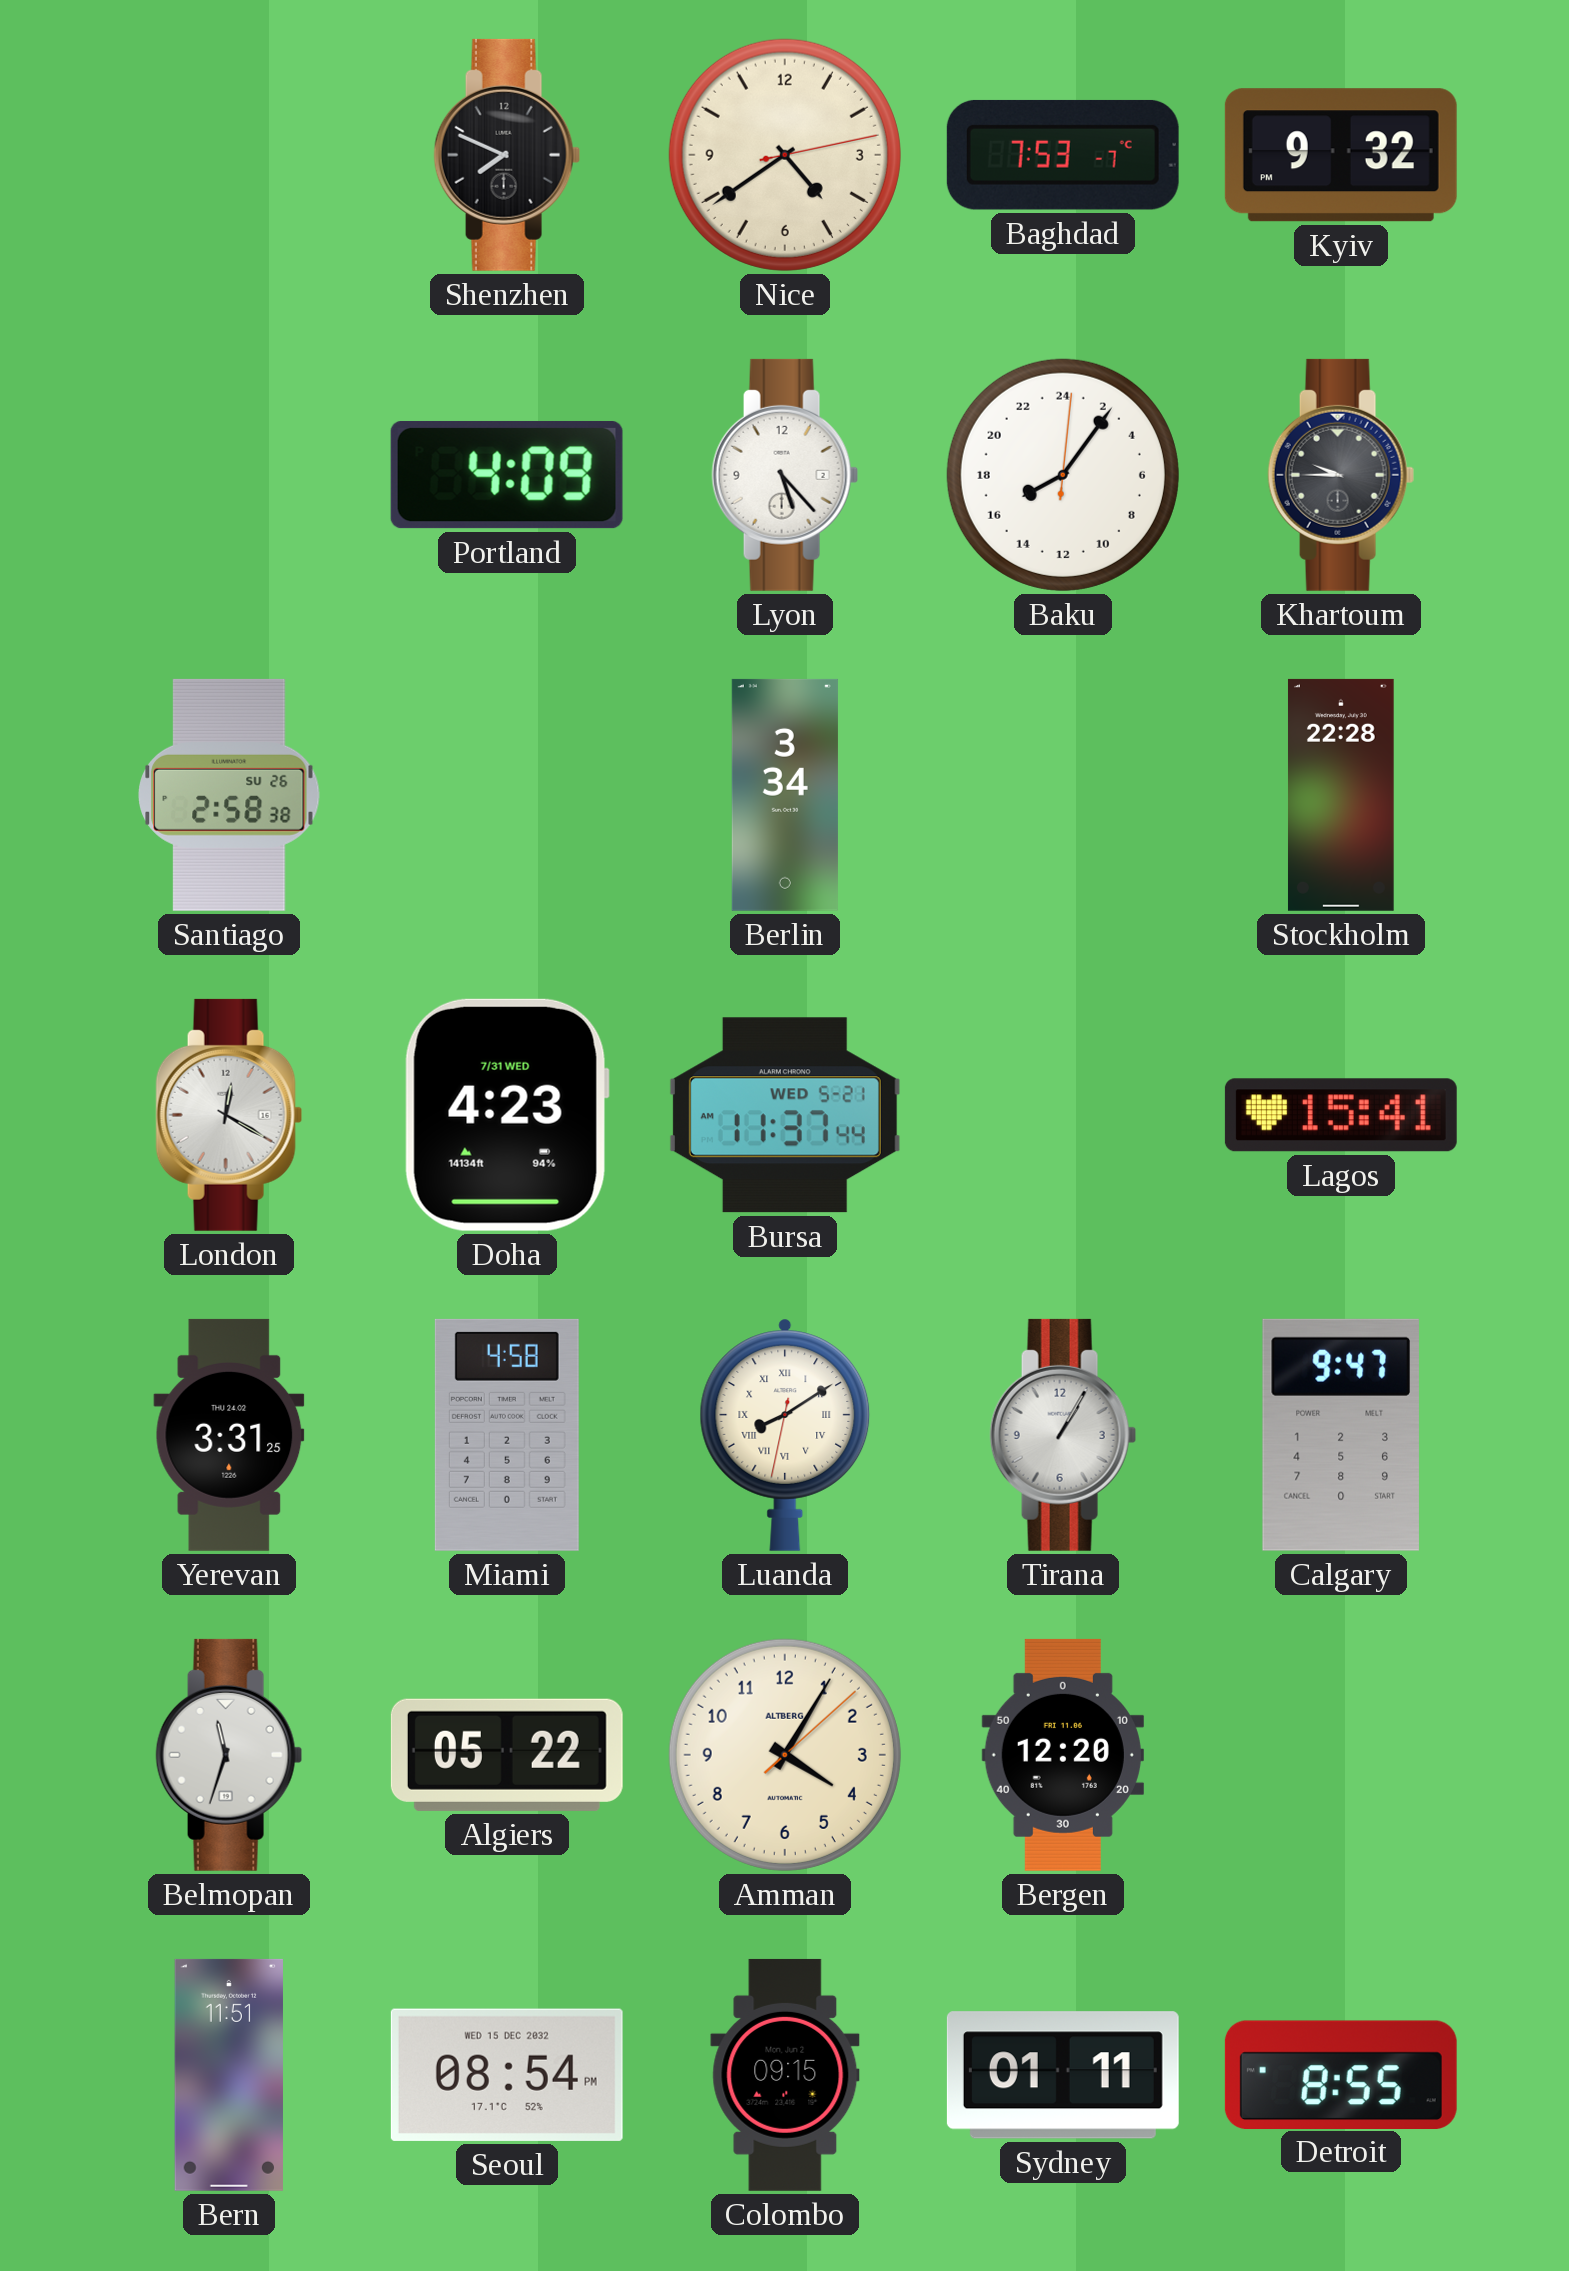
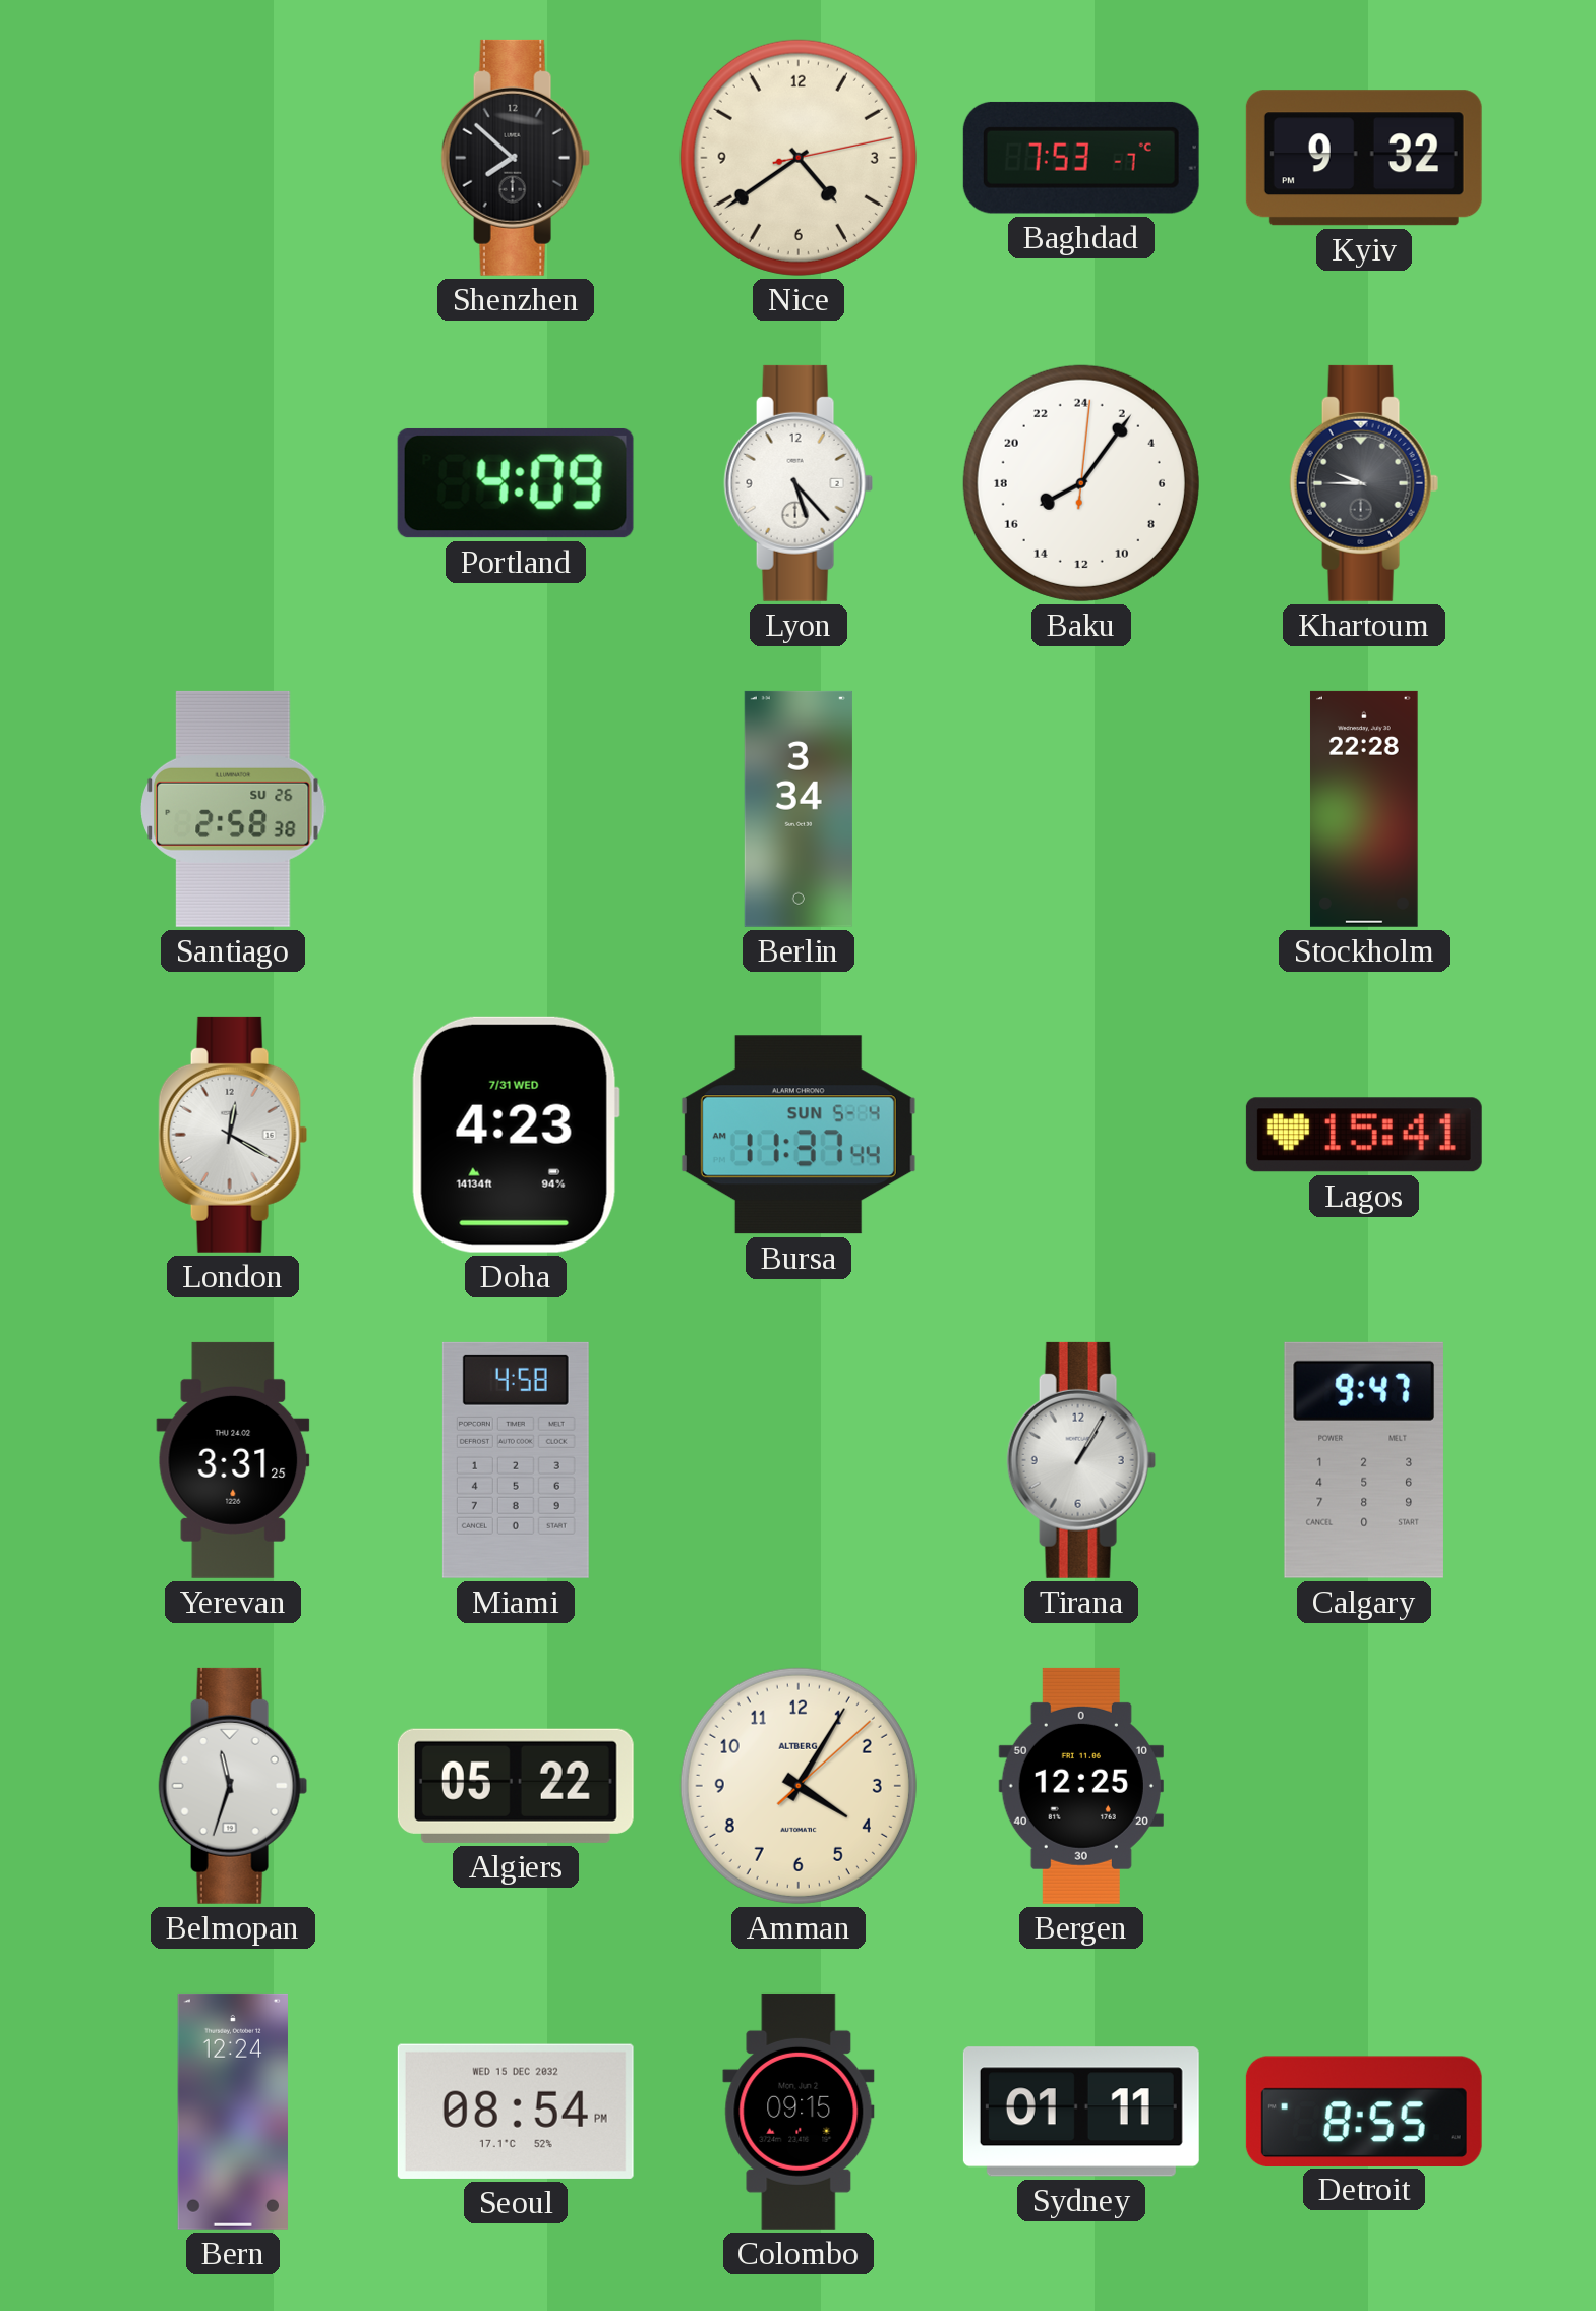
Shenzhen: 7:49 -> 7:52
Bursa date: WED 5-21 -> SUN 5-4
Luanda: 8:09 -> none
Bergen: 12:20 -> 12:25
Bern: 11:51 -> 12:24
